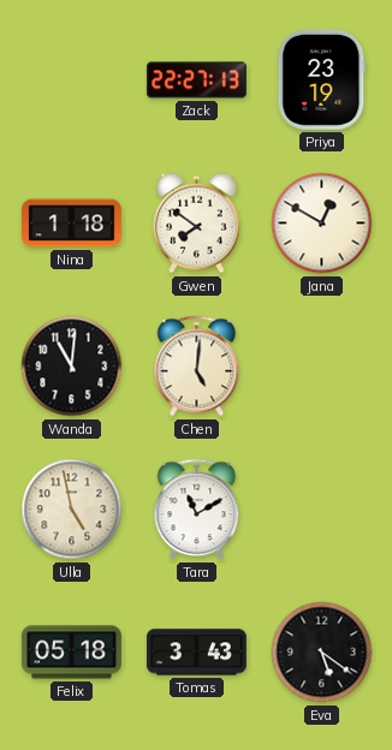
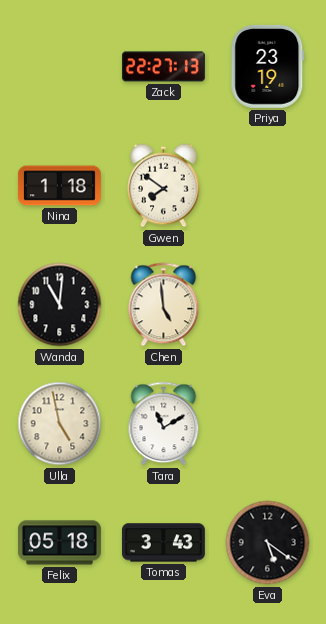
Jana: 12:50 -> none
Chen: 5:01 -> 4:59
